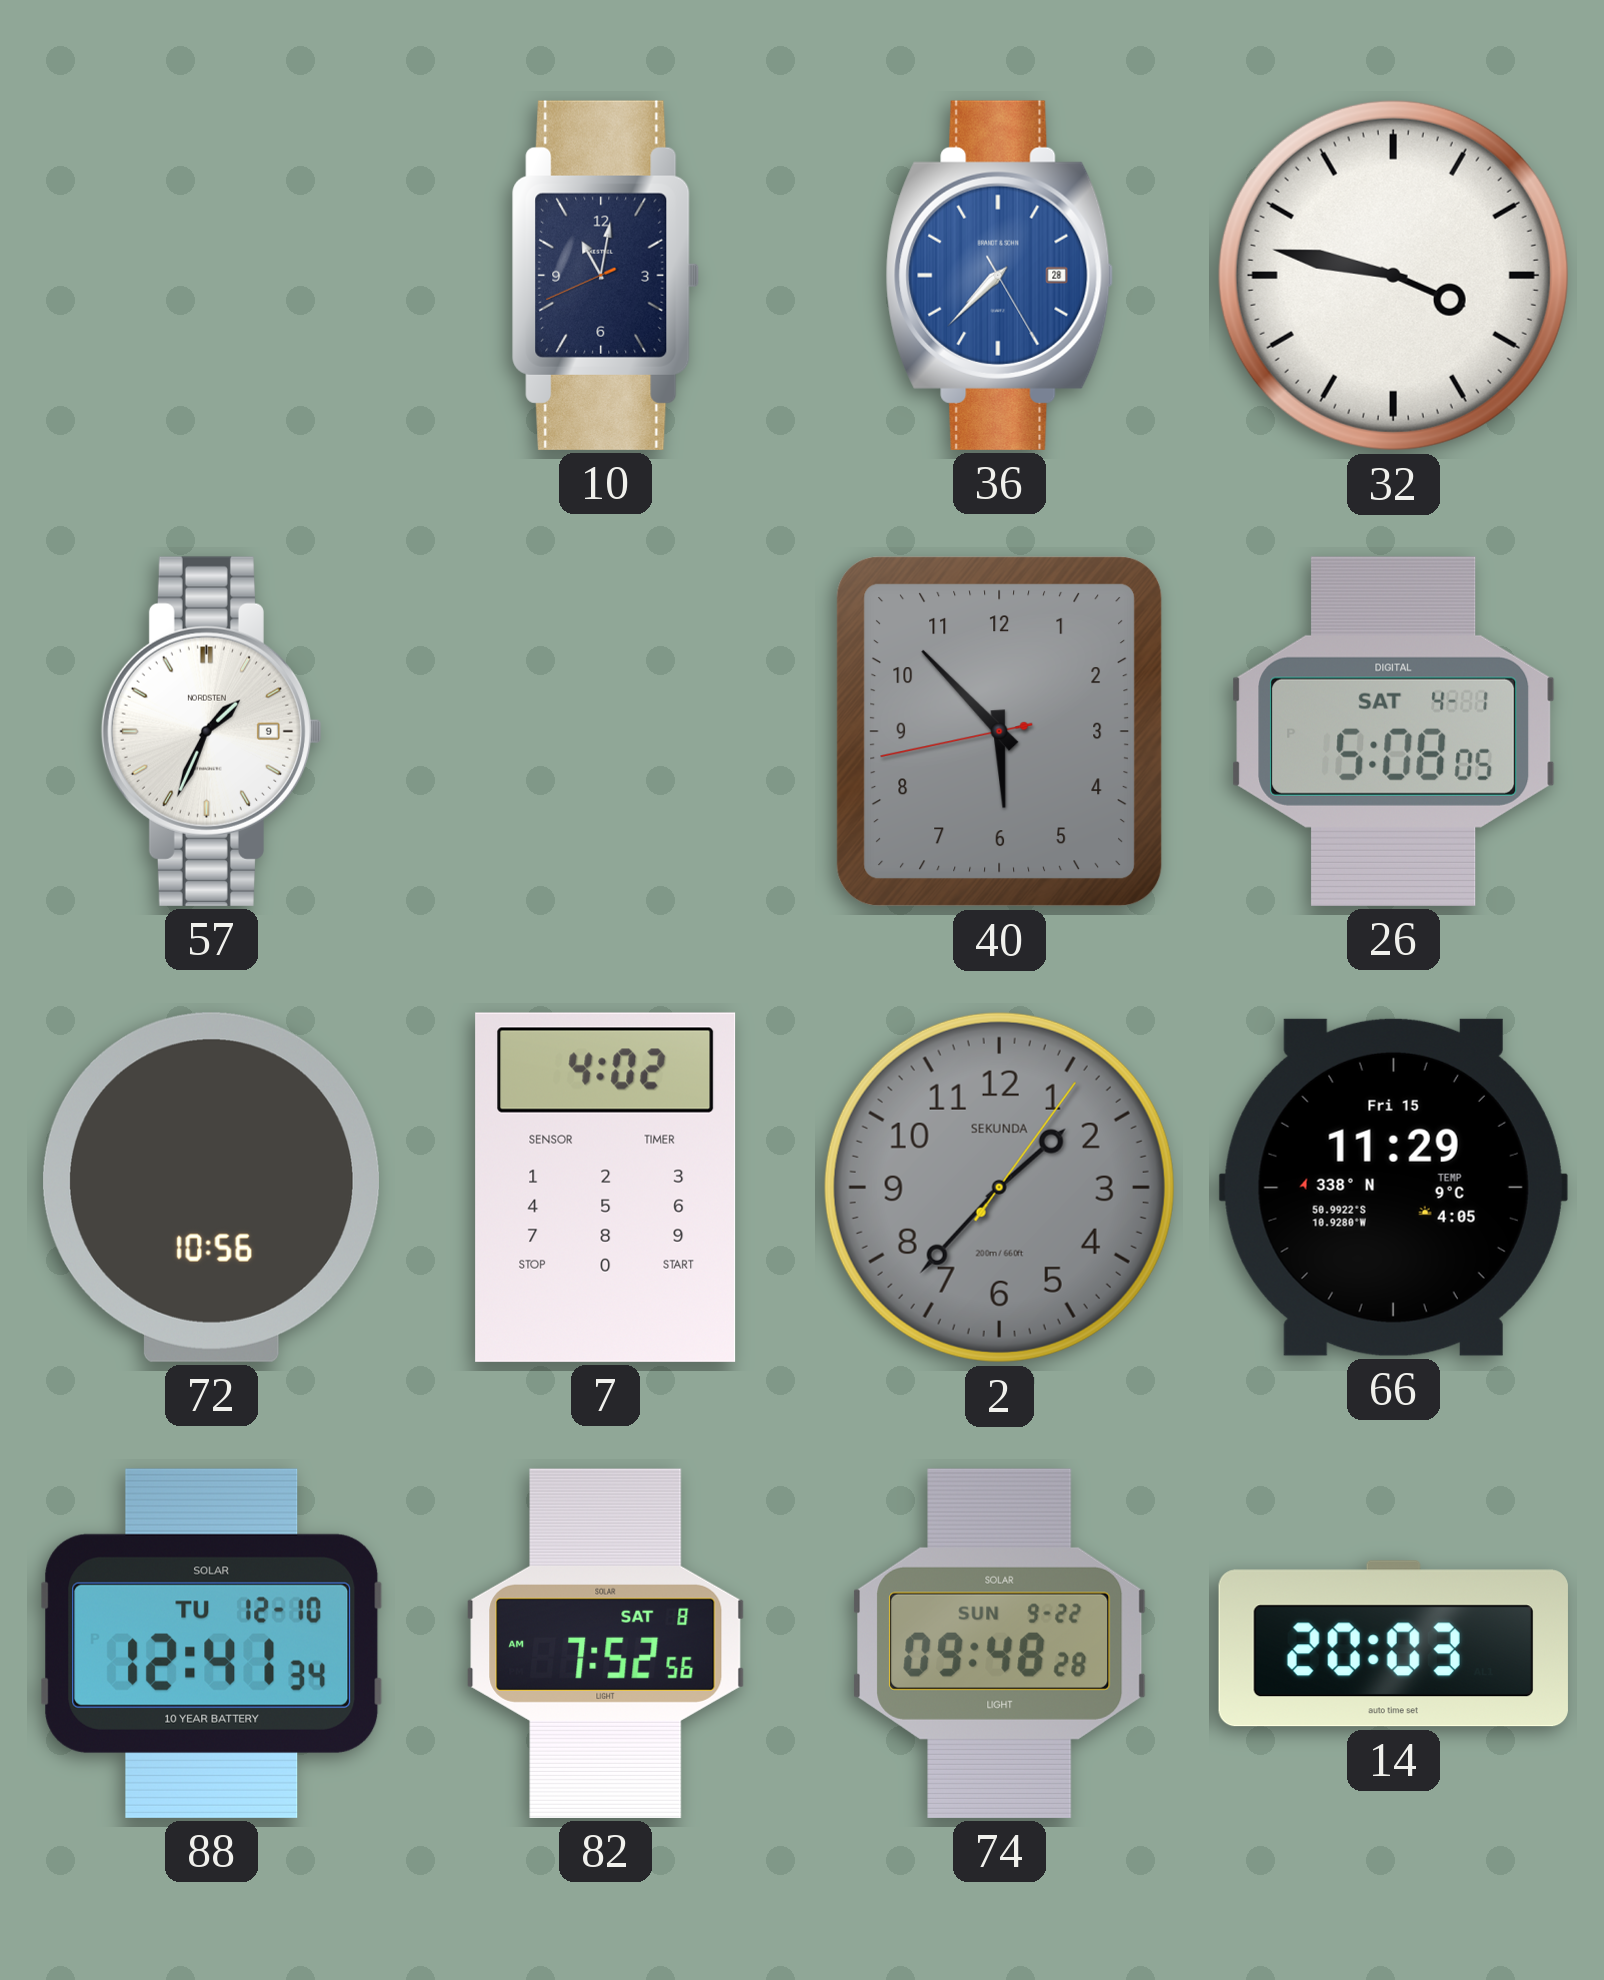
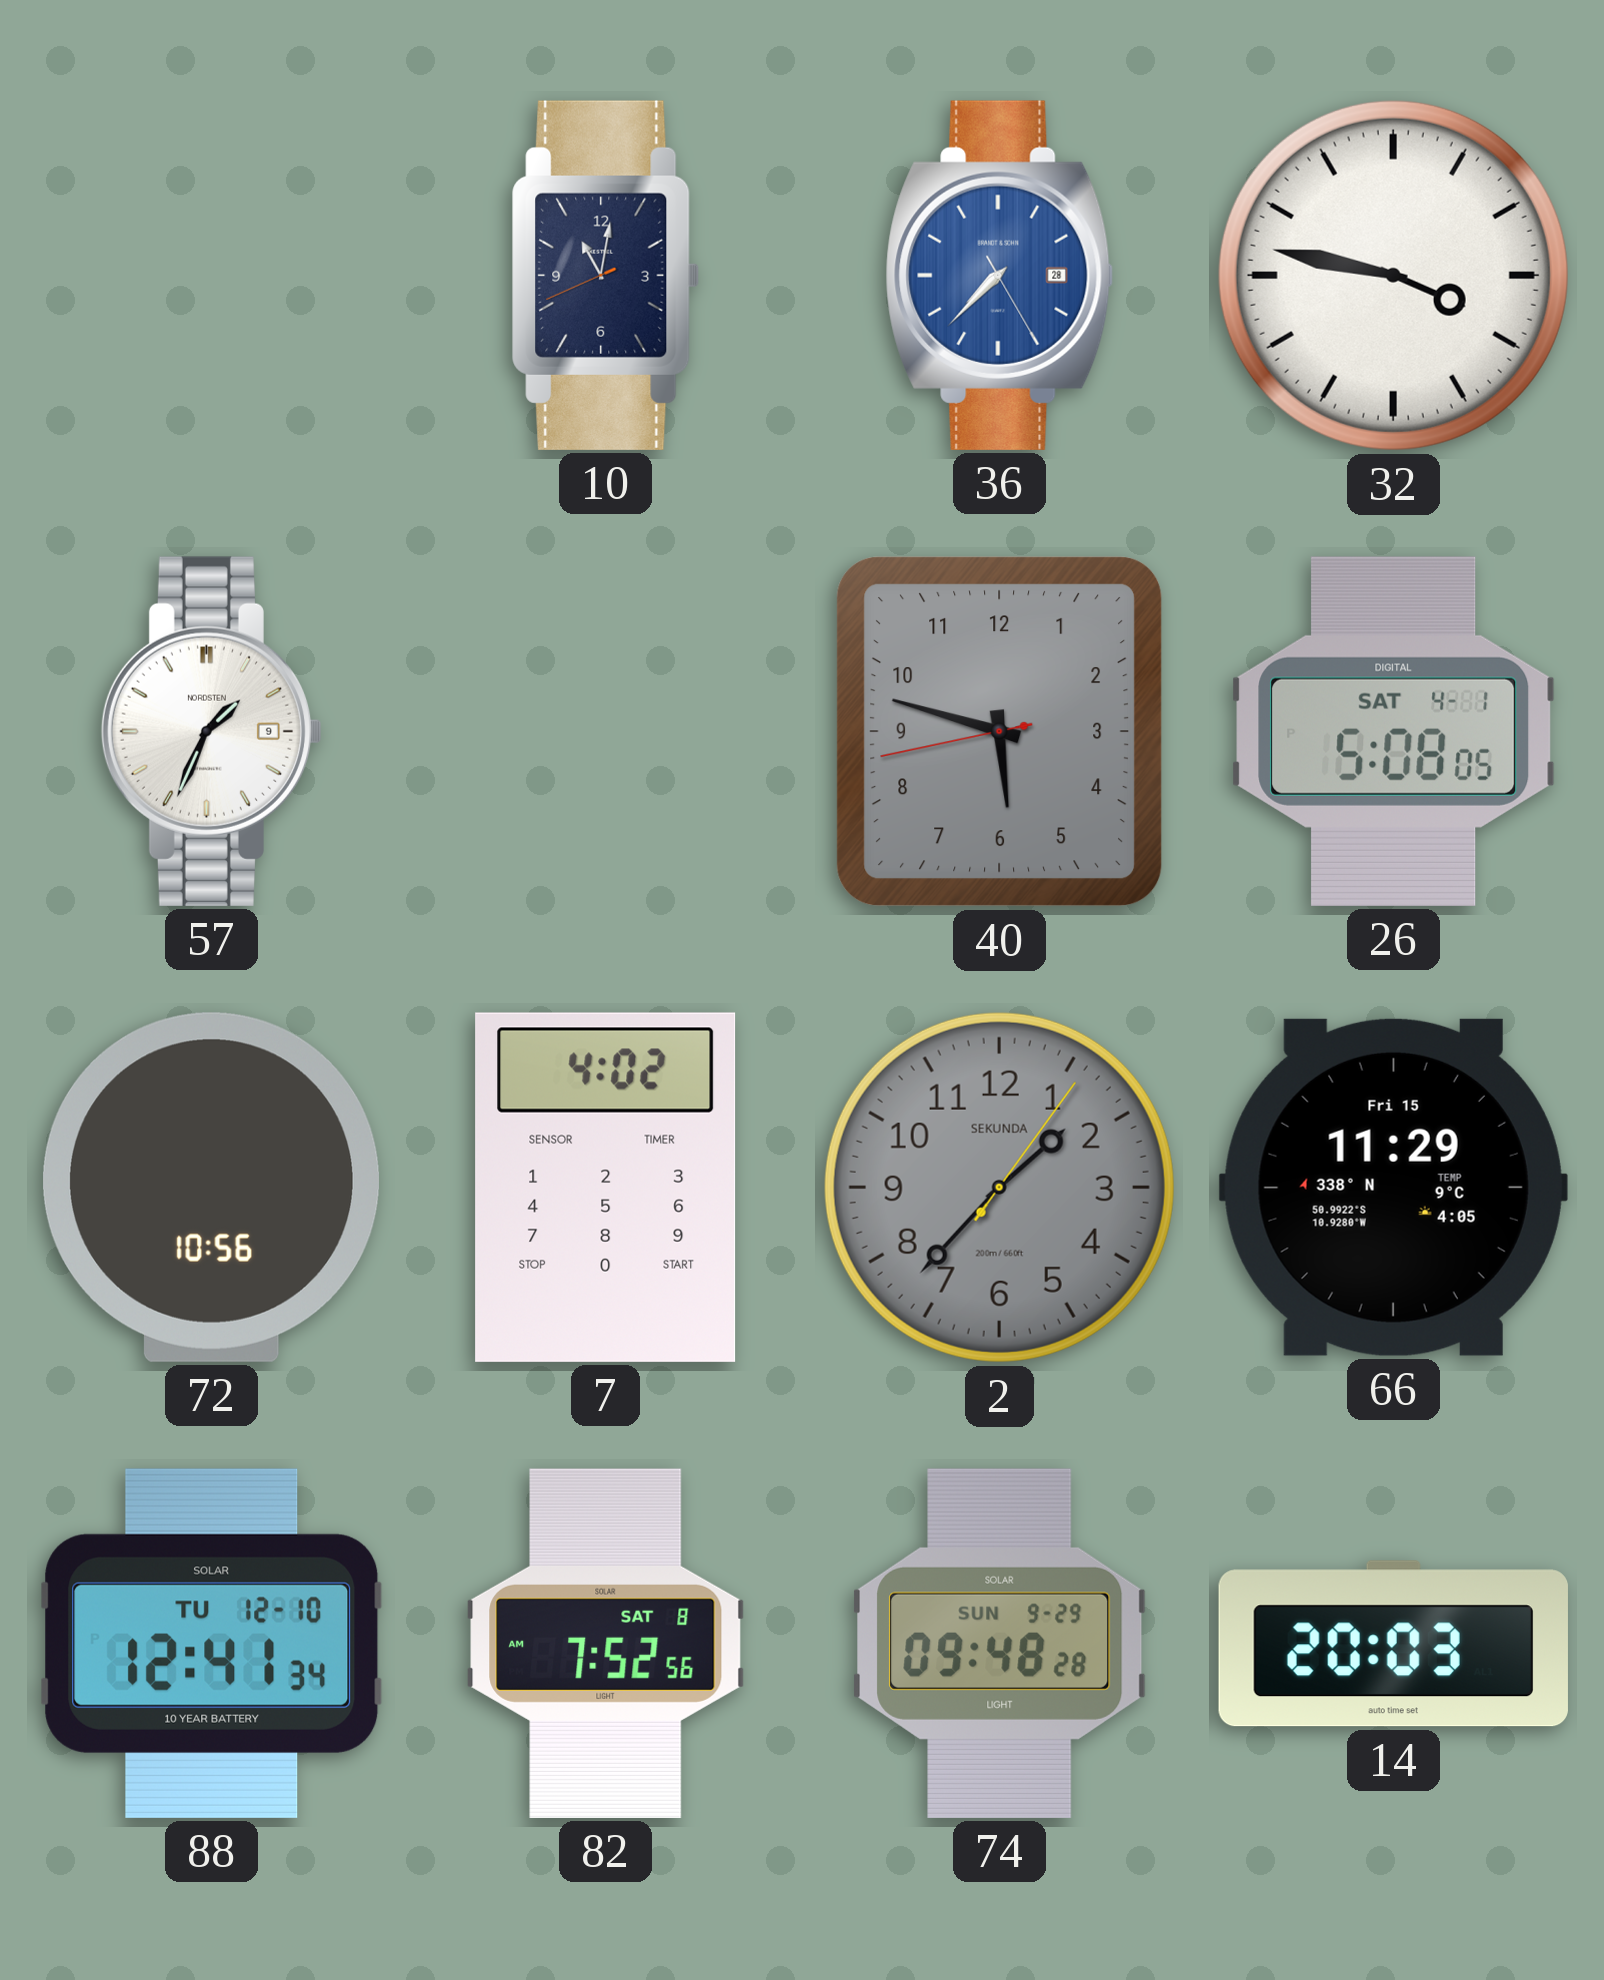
40: 5:52 -> 5:47
74 date: SUN 9-22 -> SUN 9-29
